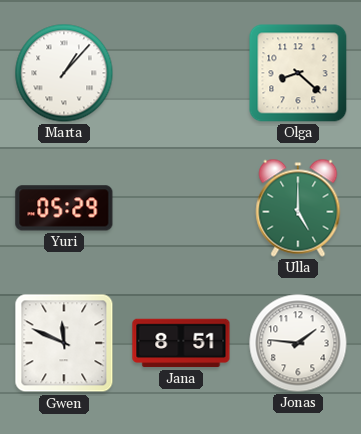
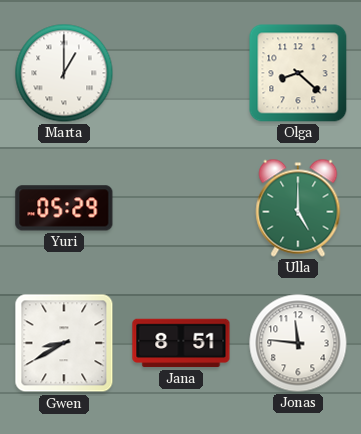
Marta: 1:07 -> 1:00
Gwen: 11:49 -> 8:40
Jonas: 1:46 -> 11:46
